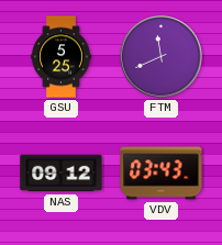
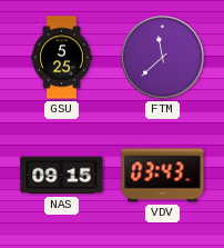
FTM: 11:41 -> 11:38
NAS: 09:12 -> 09:15
